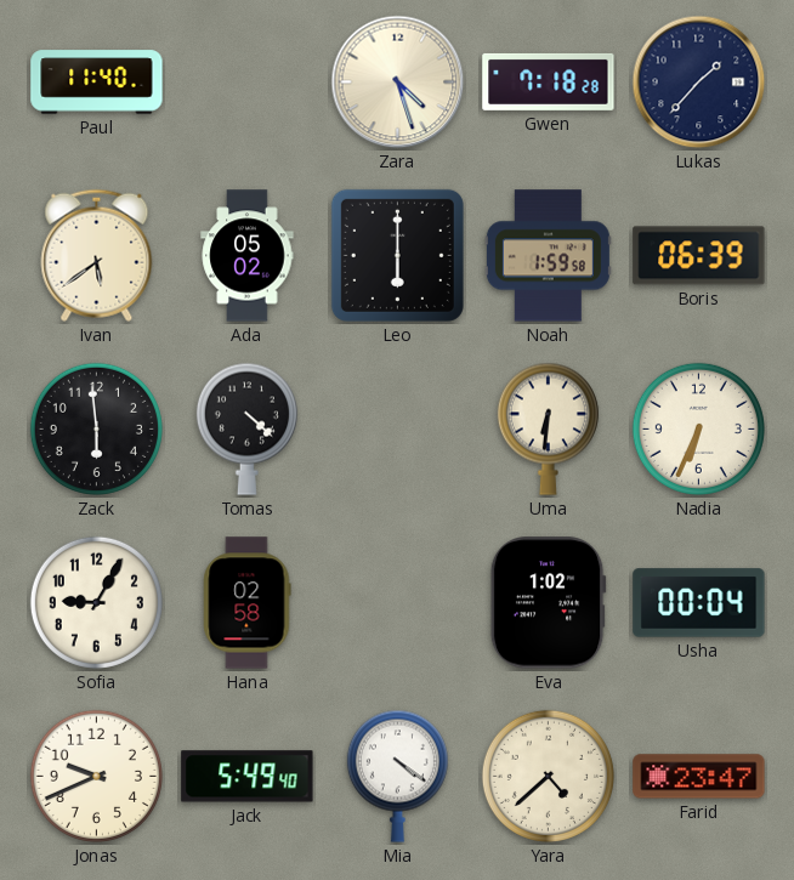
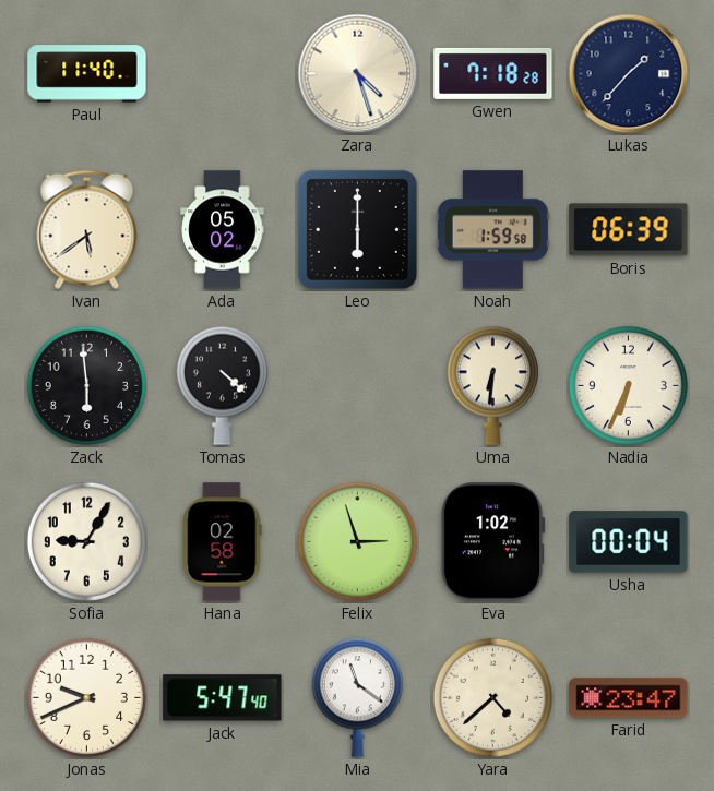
Felix: none -> 2:57
Jack: 5:49 -> 5:47
Mia: 4:21 -> 11:21
